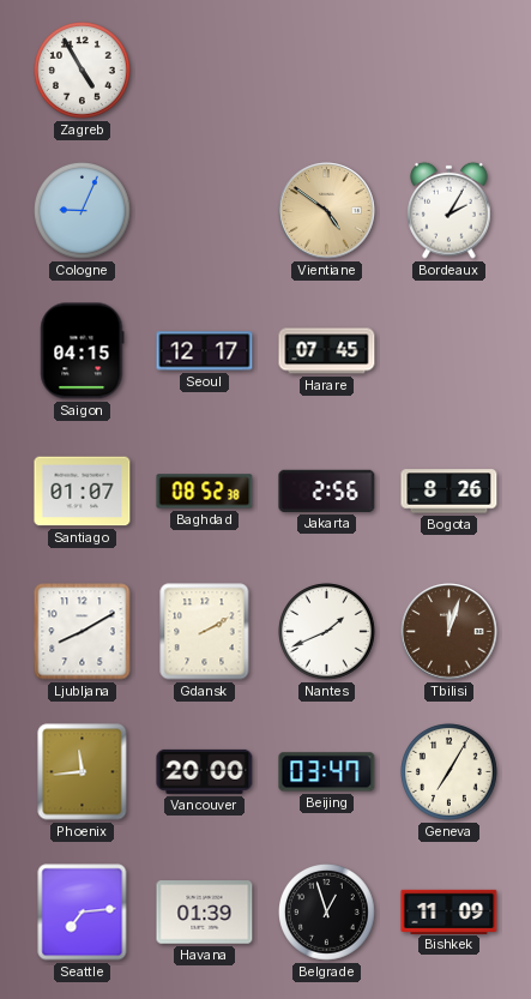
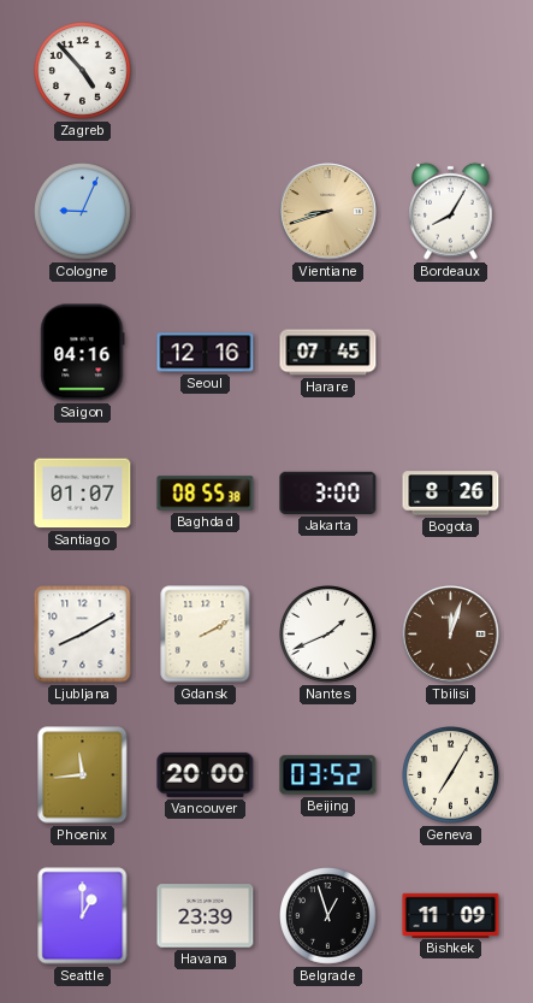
Zagreb: 4:55 -> 4:53
Vientiane: 4:51 -> 8:42
Bordeaux: 2:05 -> 8:05
Saigon: 04:15 -> 04:16
Seoul: 12:17 -> 12:16
Baghdad: 08:52 -> 08:55
Jakarta: 2:56 -> 3:00
Beijing: 03:47 -> 03:52
Seattle: 7:14 -> 1:00
Havana: 01:39 -> 23:39
